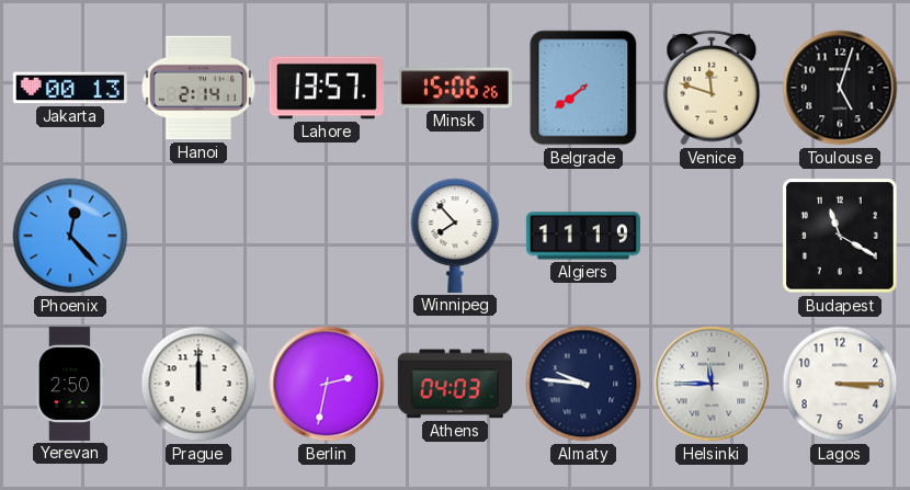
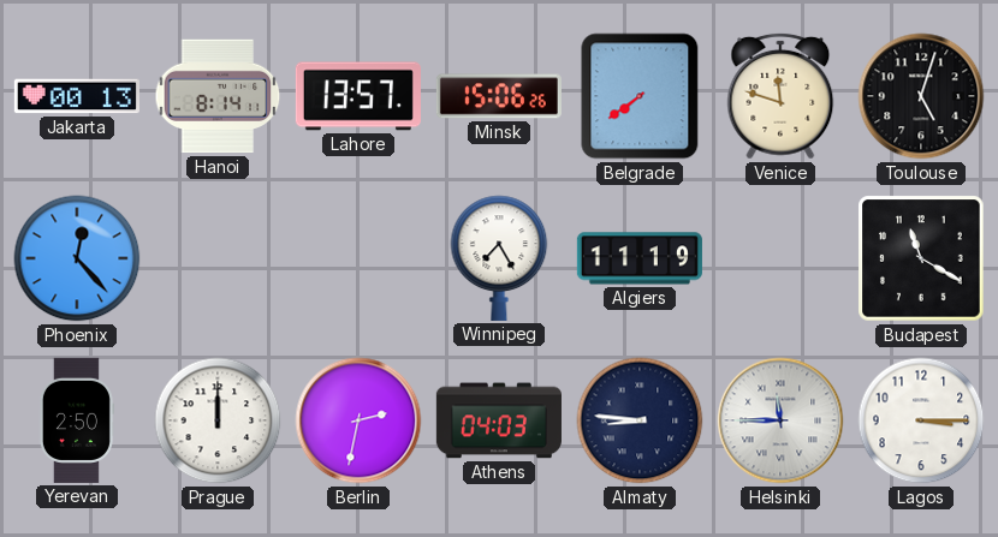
Hanoi: 2:14 -> 8:14
Winnipeg: 7:53 -> 7:25
Almaty: 9:46 -> 8:46
